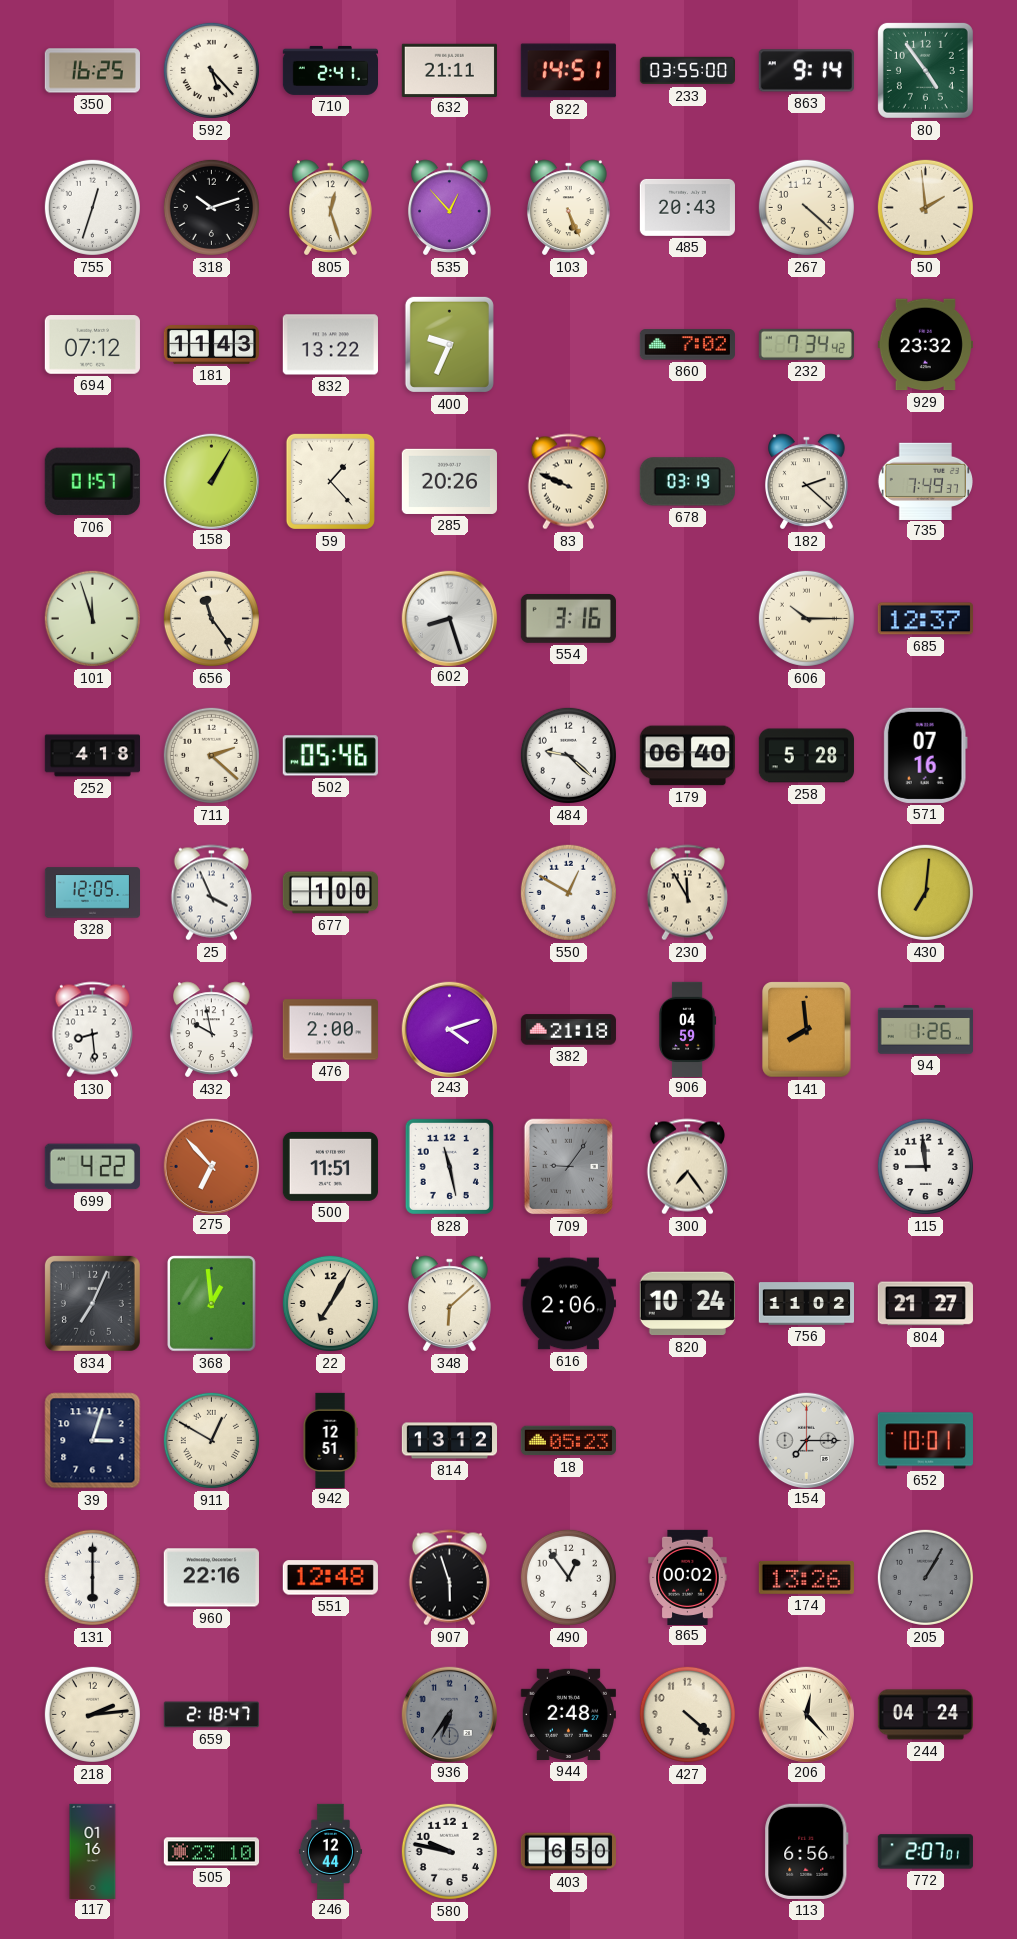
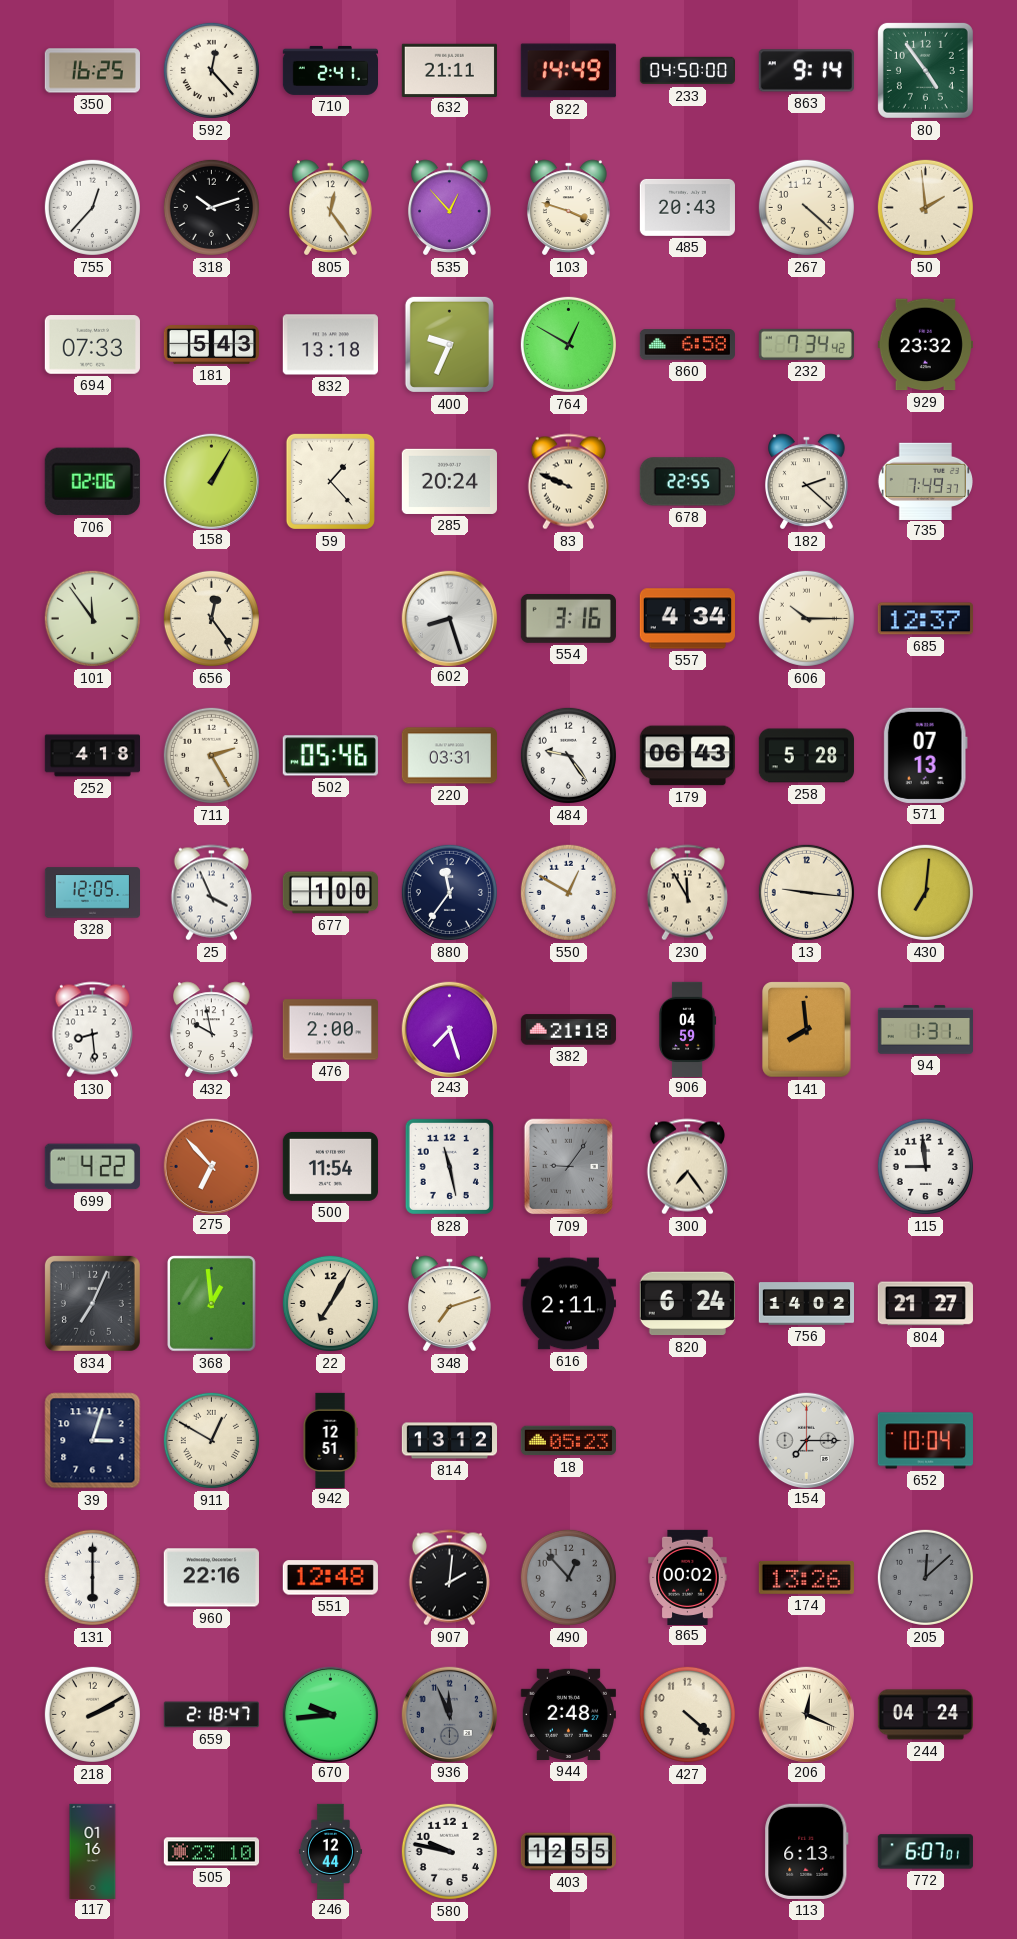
592: 5:23 -> 12:23
822: 14:51 -> 14:49
233: 03:55 -> 04:50
755: 12:33 -> 12:37
805: 12:27 -> 12:24
103: 5:26 -> 3:48
694: 07:12 -> 07:33
181: 11:43 -> 5:43
832: 13:22 -> 13:18
764: none -> 12:50
860: 7:02 -> 6:58
706: 01:57 -> 02:06
285: 20:26 -> 20:24
678: 03:19 -> 22:55
101: 11:57 -> 11:54
656: 11:24 -> 12:24
557: none -> 4:34
711: 2:22 -> 2:25
220: none -> 03:31
484: 9:22 -> 9:24
179: 06:40 -> 06:43
571: 07:16 -> 07:13
880: none -> 11:36
13: none -> 9:16
243: 4:12 -> 7:27
94: 1:26 -> 1:31
500: 11:51 -> 11:54
348: 6:08 -> 7:12
616: 2:06 -> 2:11
820: 10:24 -> 6:24
756: 11:02 -> 14:02
652: 10:01 -> 10:04
907: 5:57 -> 2:01
490: 12:54 -> 12:53
490 dial: white -> grey
205: 1:05 -> 12:08
218: 2:14 -> 2:10
670: none -> 9:44
936: 6:36 -> 11:56
206: 12:23 -> 12:19
403: 6:50 -> 12:55
113: 6:56 -> 6:13
772: 2:07 -> 6:07
